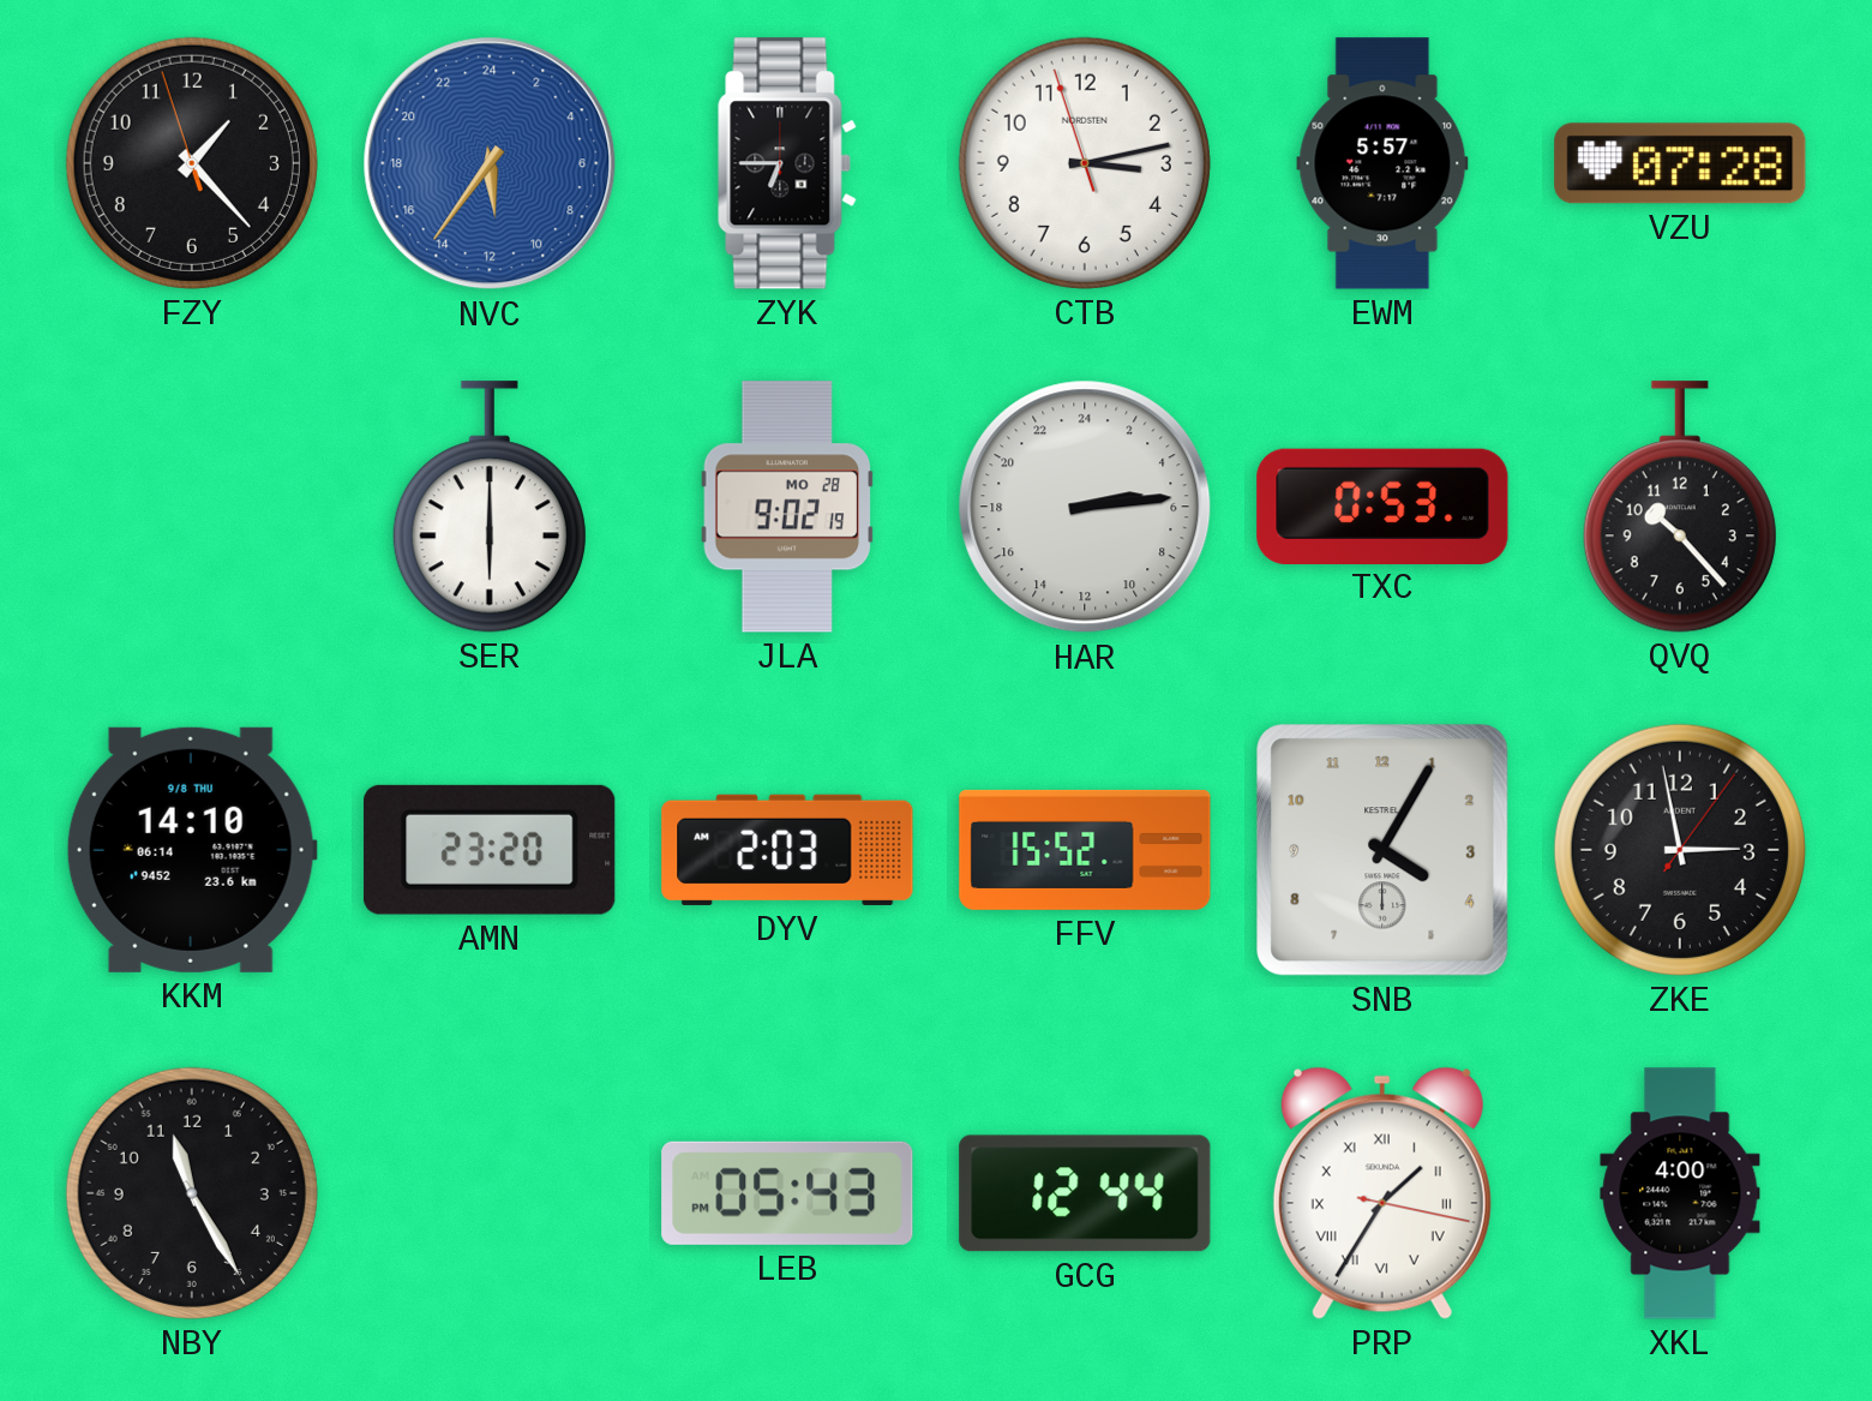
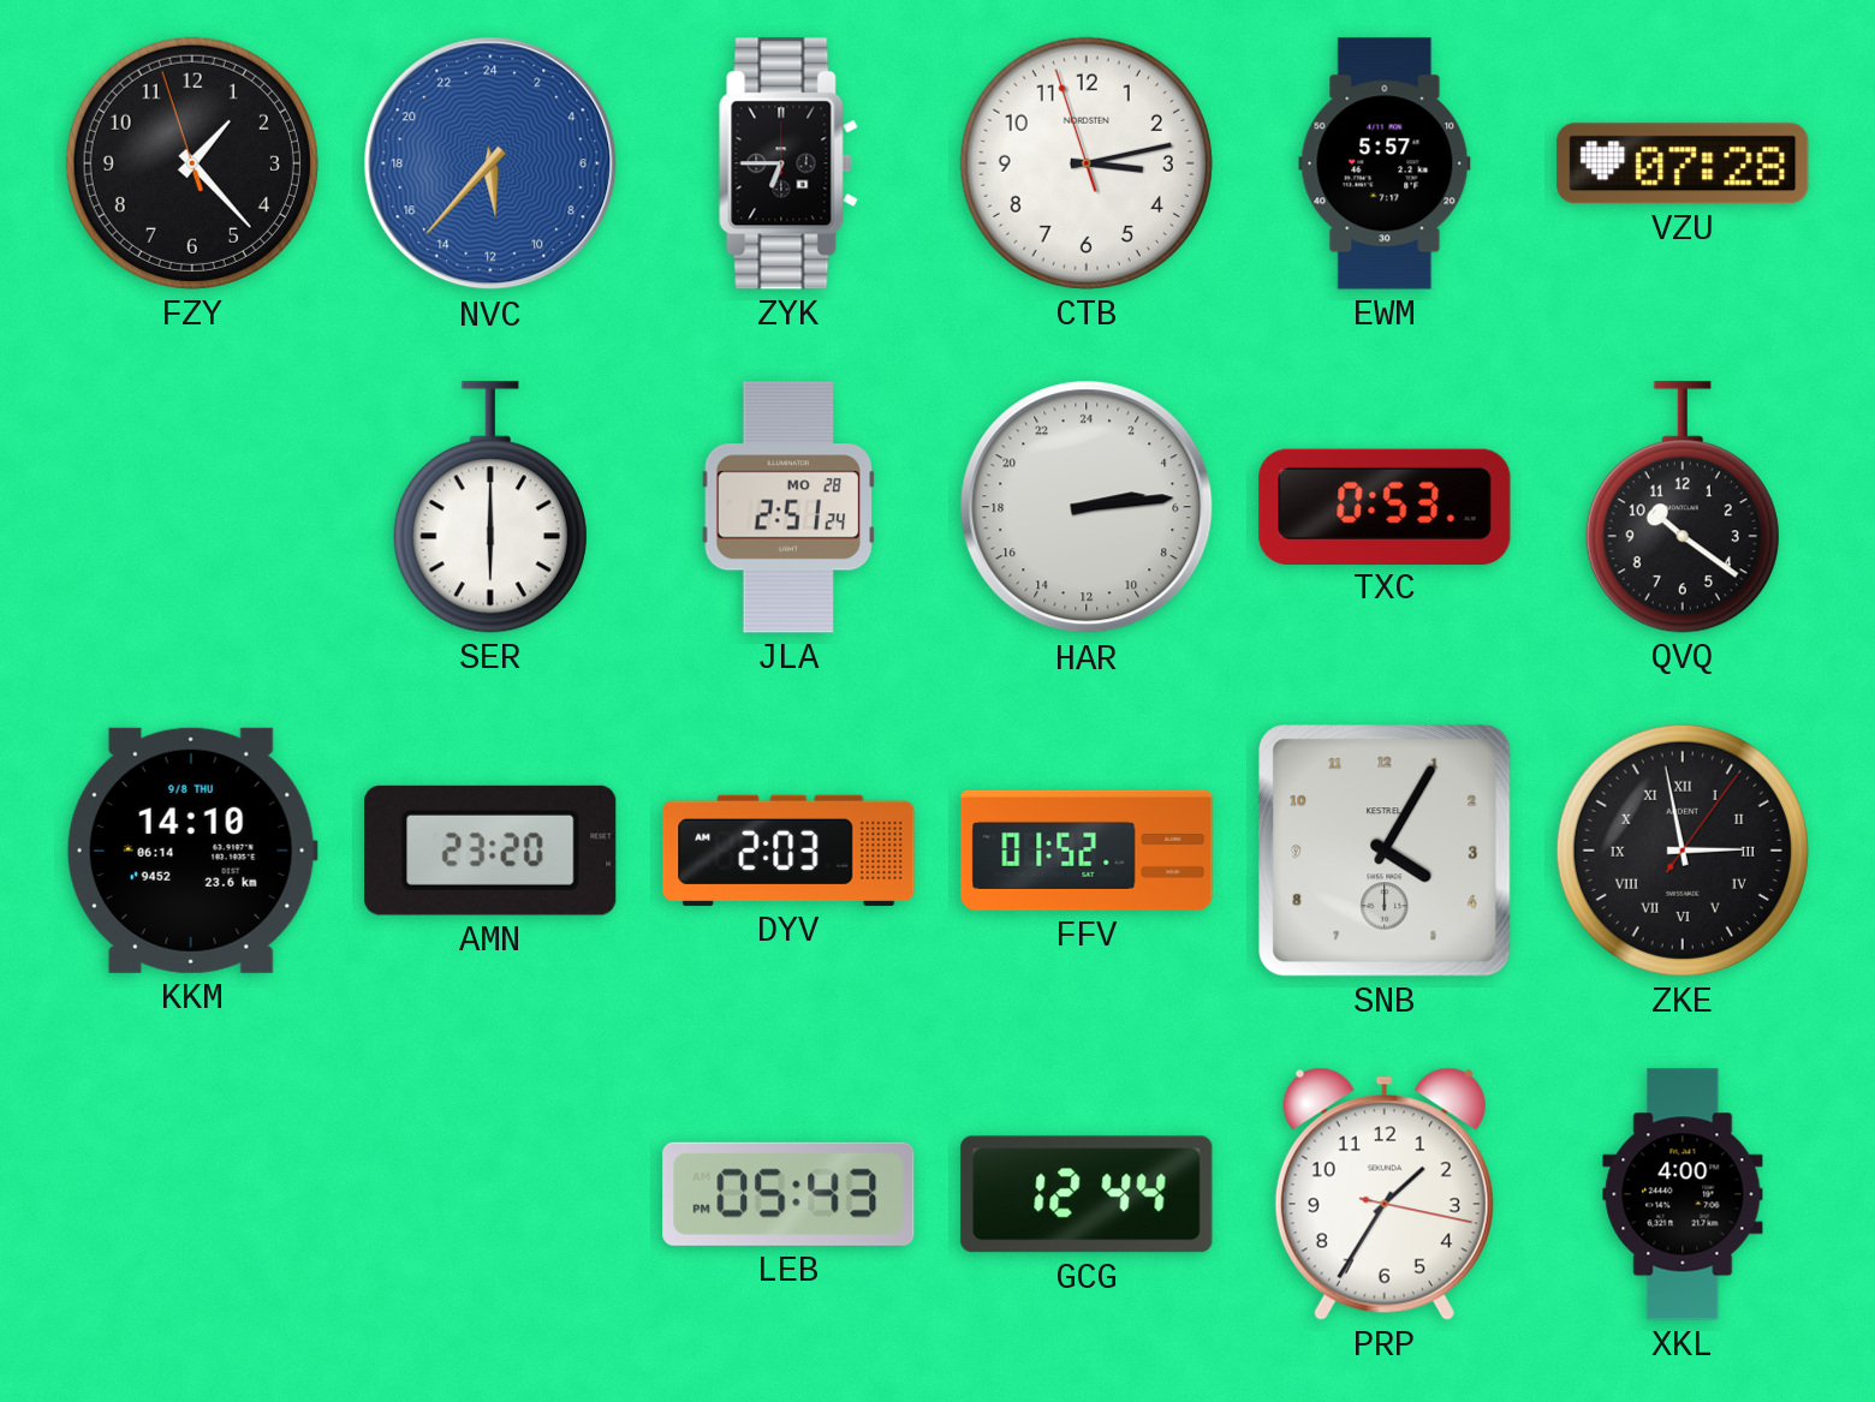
NVC: 11:36 -> 11:37
JLA: 9:02 -> 2:51
QVQ: 10:23 -> 10:21
FFV: 15:52 -> 01:52
ZKE numerals: Arabic -> Roman
NBY: 11:25 -> none
PRP numerals: Roman -> Arabic
